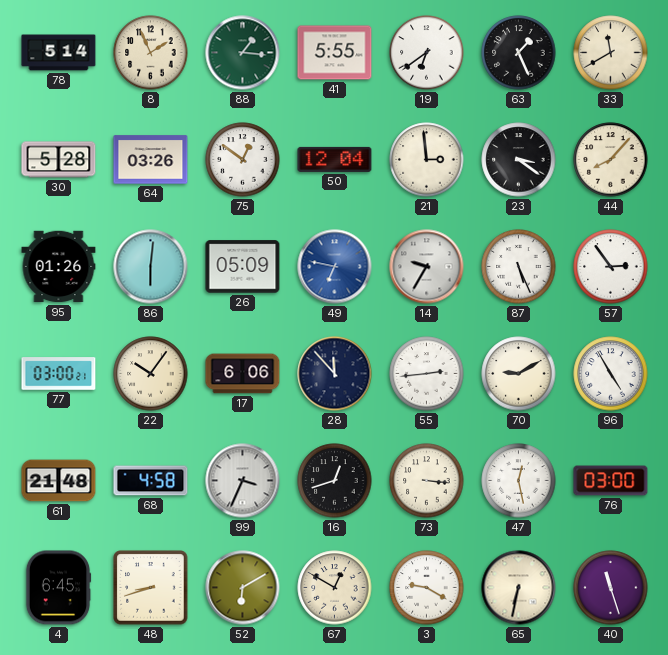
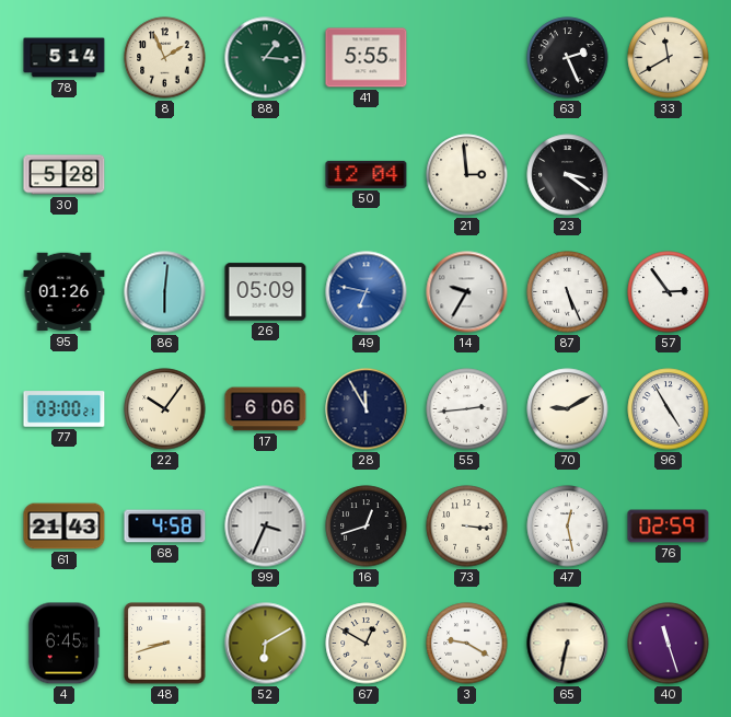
19: 6:39 -> none
63: 1:26 -> 2:26
64: 03:26 -> none
75: 12:51 -> none
44: 8:07 -> none
28: 11:53 -> 11:55
61: 21:48 -> 21:43
76: 03:00 -> 02:59
